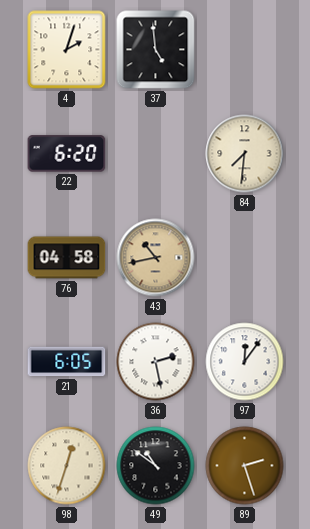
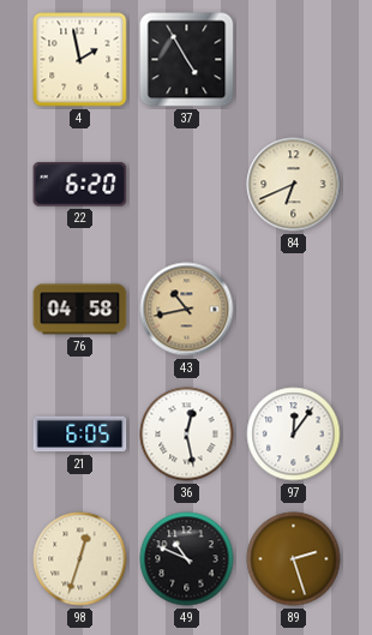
4: 2:03 -> 1:58
37: 4:59 -> 4:55
84: 7:31 -> 6:41
36: 2:28 -> 12:28
49: 10:51 -> 10:49
